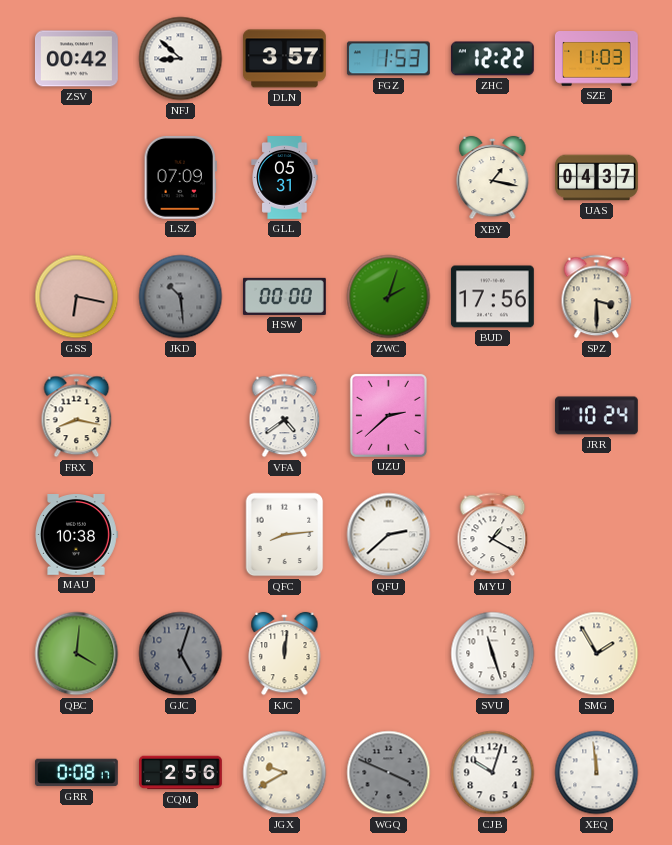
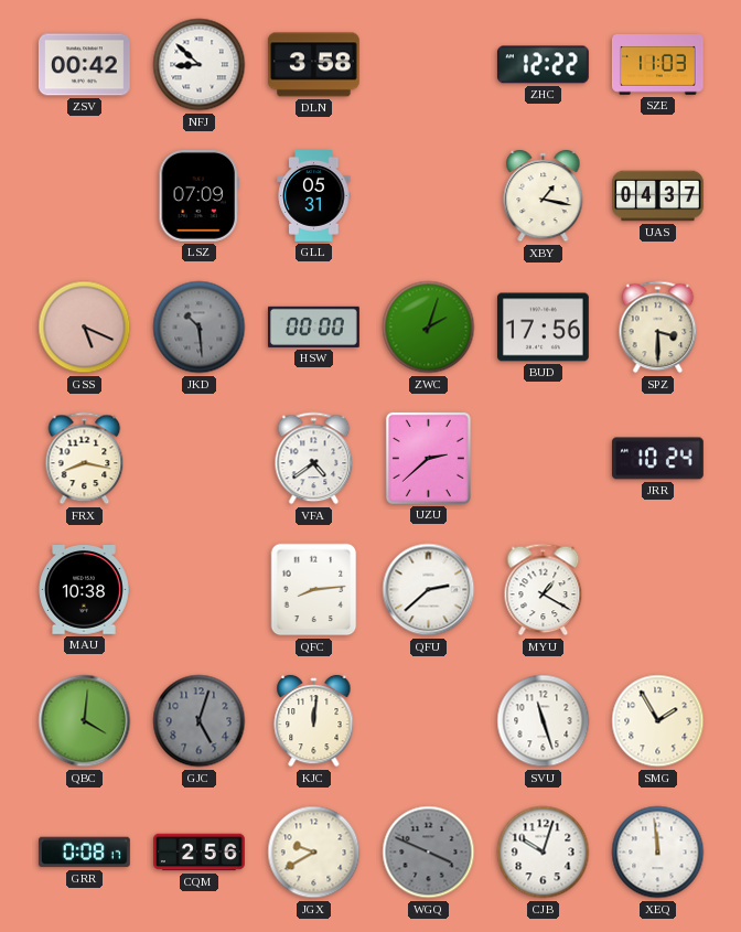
DLN: 3:57 -> 3:58
FGZ: 1:53 -> none
GSS: 6:17 -> 5:19
